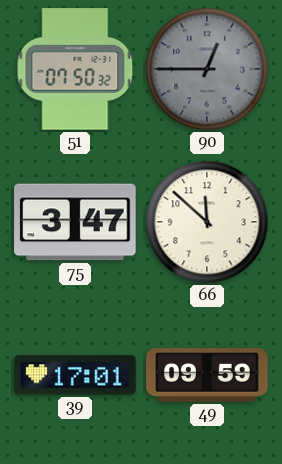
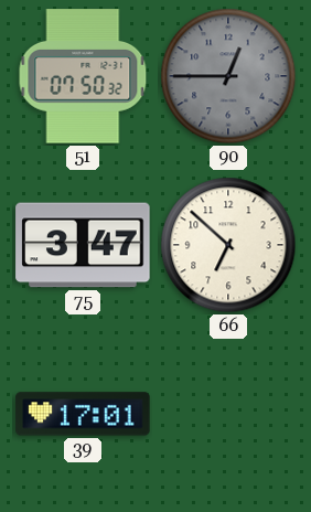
66: 11:52 -> 6:52
49: 09:59 -> none
